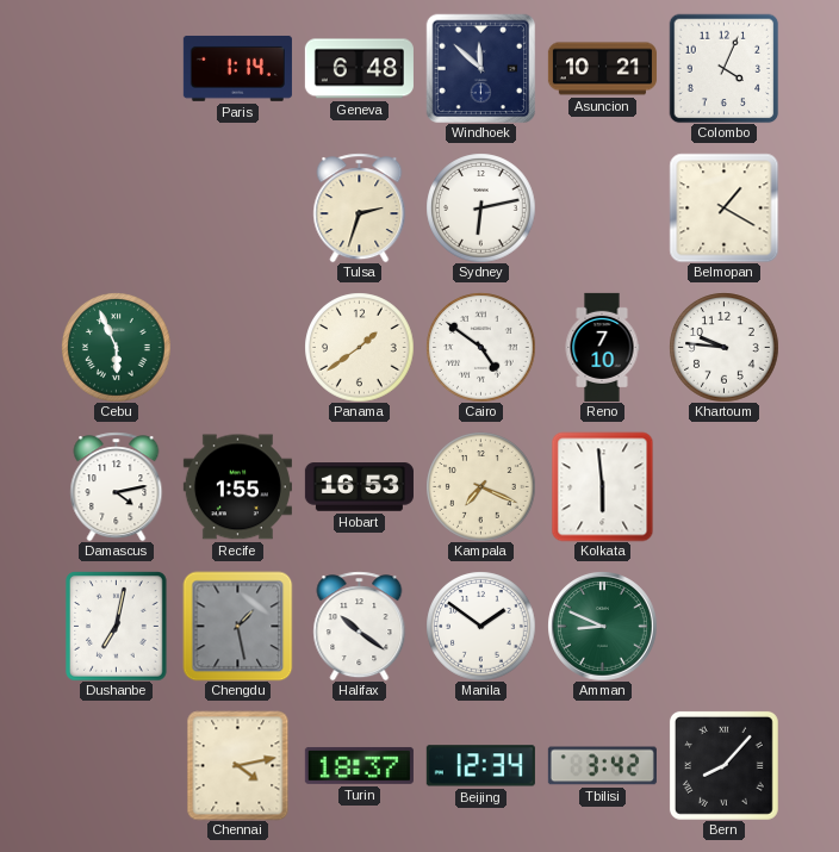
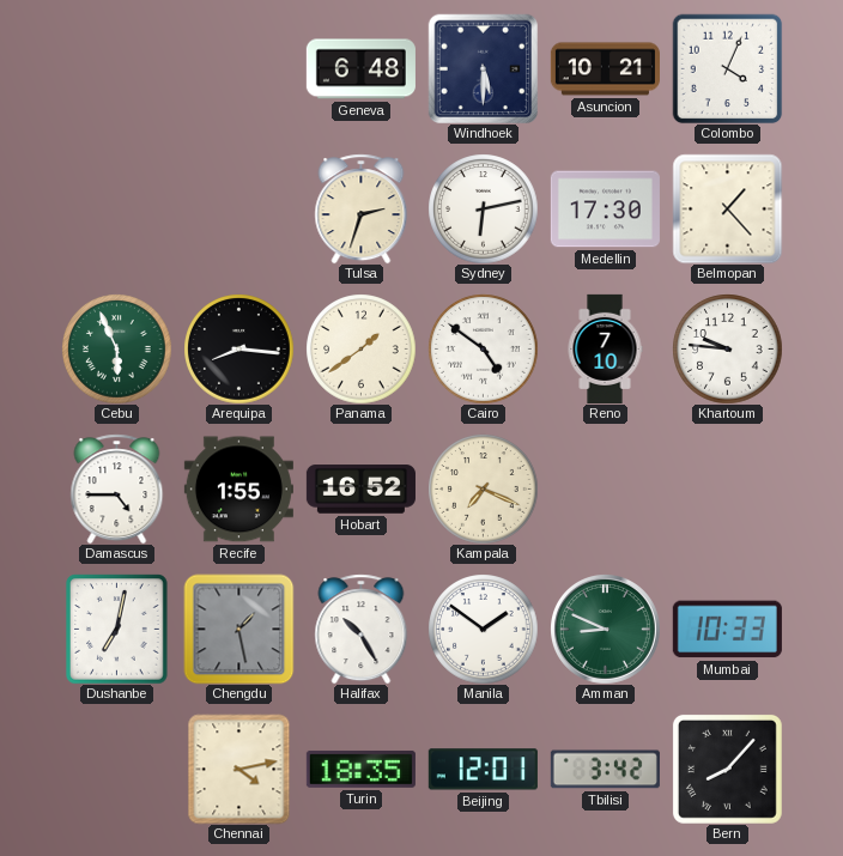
Paris: 1:14 -> none
Windhoek: 11:52 -> 5:30
Medellin: none -> 17:30
Belmopan: 1:20 -> 1:23
Arequipa: none -> 8:16
Damascus: 4:13 -> 4:45
Hobart: 16:53 -> 16:52
Kolkata: 5:59 -> none
Halifax: 10:21 -> 10:25
Mumbai: none -> 10:33
Turin: 18:37 -> 18:35
Beijing: 12:34 -> 12:01
